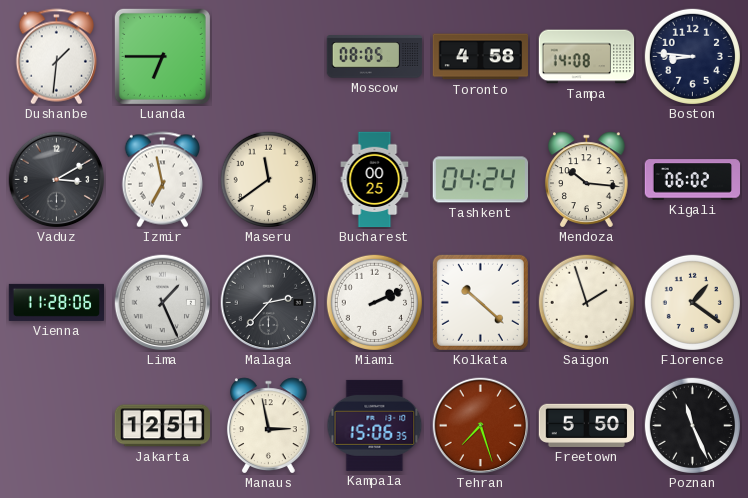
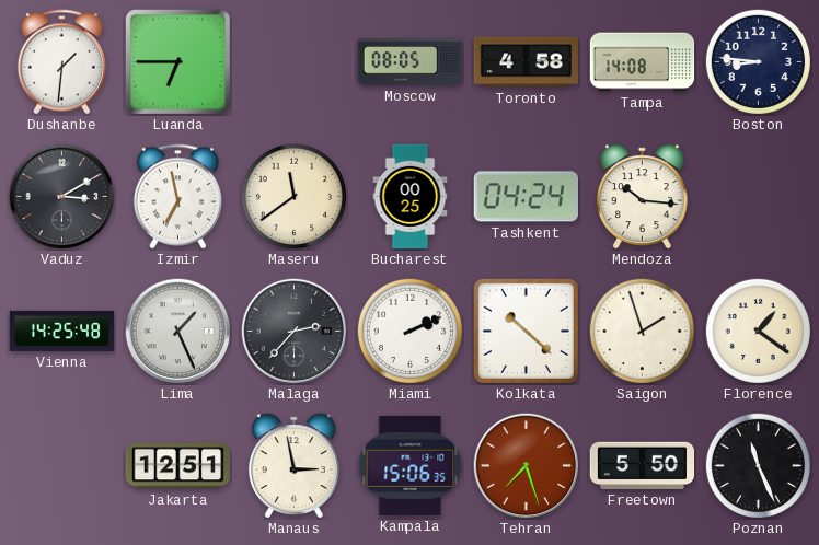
Kigali: 06:02 -> none
Vienna: 11:28 -> 14:25
